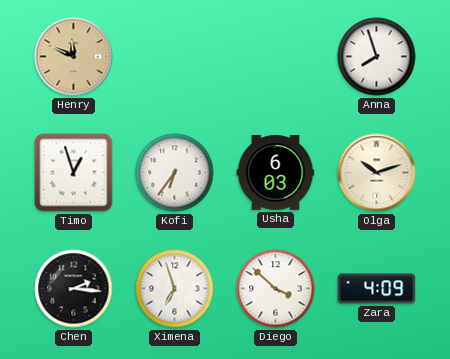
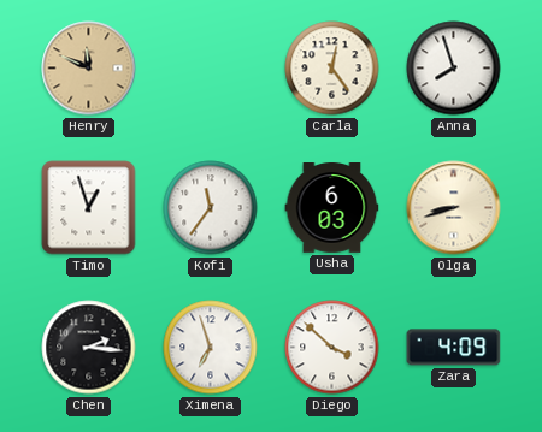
Carla: none -> 12:24
Kofi: 6:36 -> 11:36
Olga: 10:12 -> 8:42
